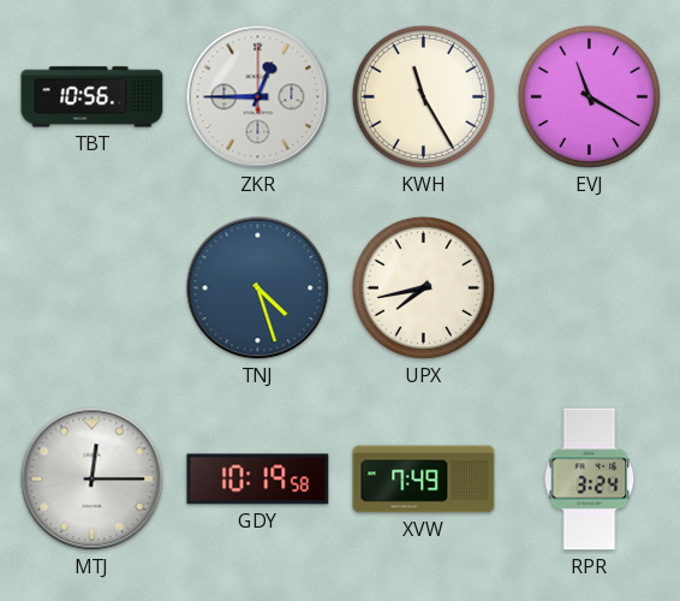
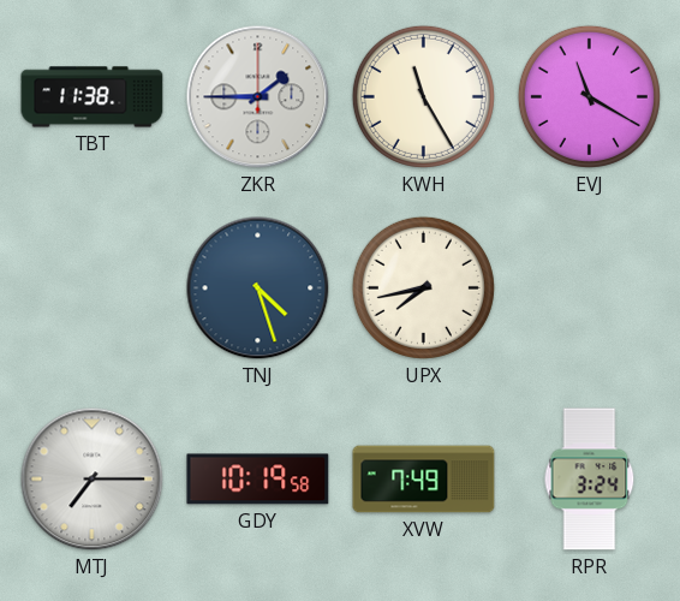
TBT: 10:56 -> 11:38
ZKR: 12:45 -> 1:45
MTJ: 12:15 -> 7:15
